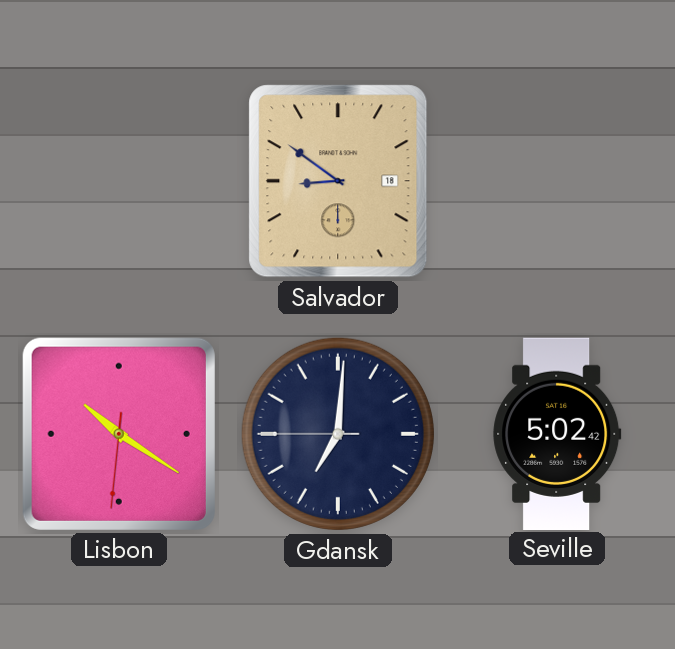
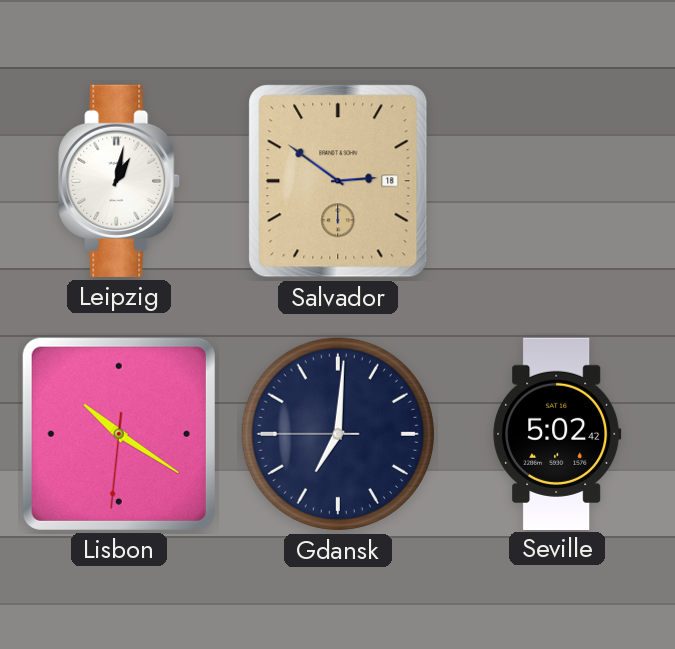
Leipzig: none -> 1:02
Salvador: 8:51 -> 2:51
